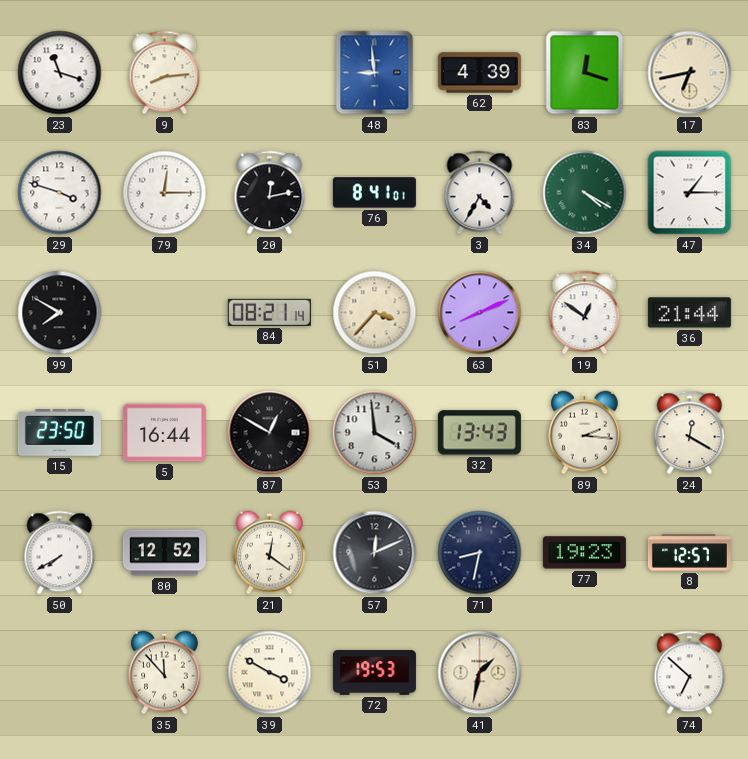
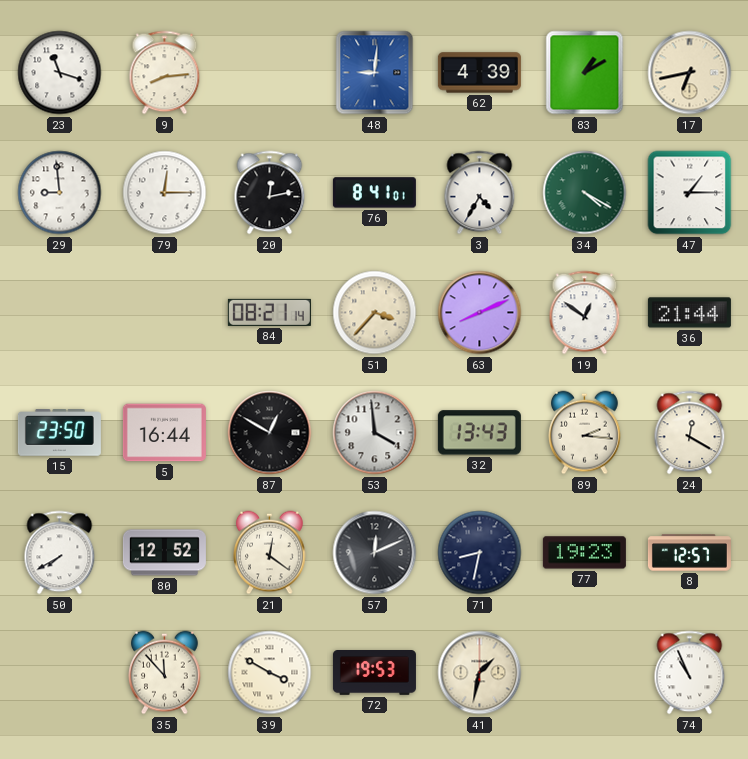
48: 8:59 -> 9:01
83: 12:18 -> 1:10
29: 3:48 -> 8:59
99: 7:50 -> none
74: 6:52 -> 10:56
